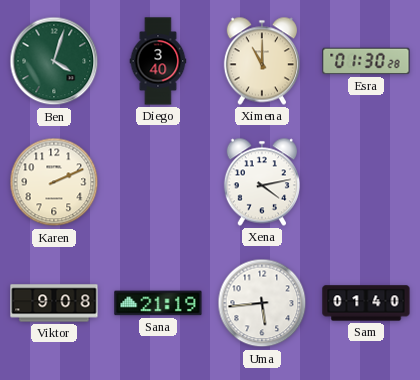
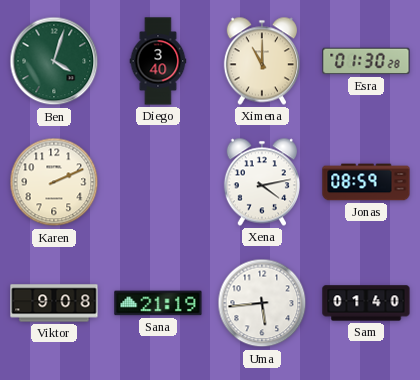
Jonas: none -> 08:59
